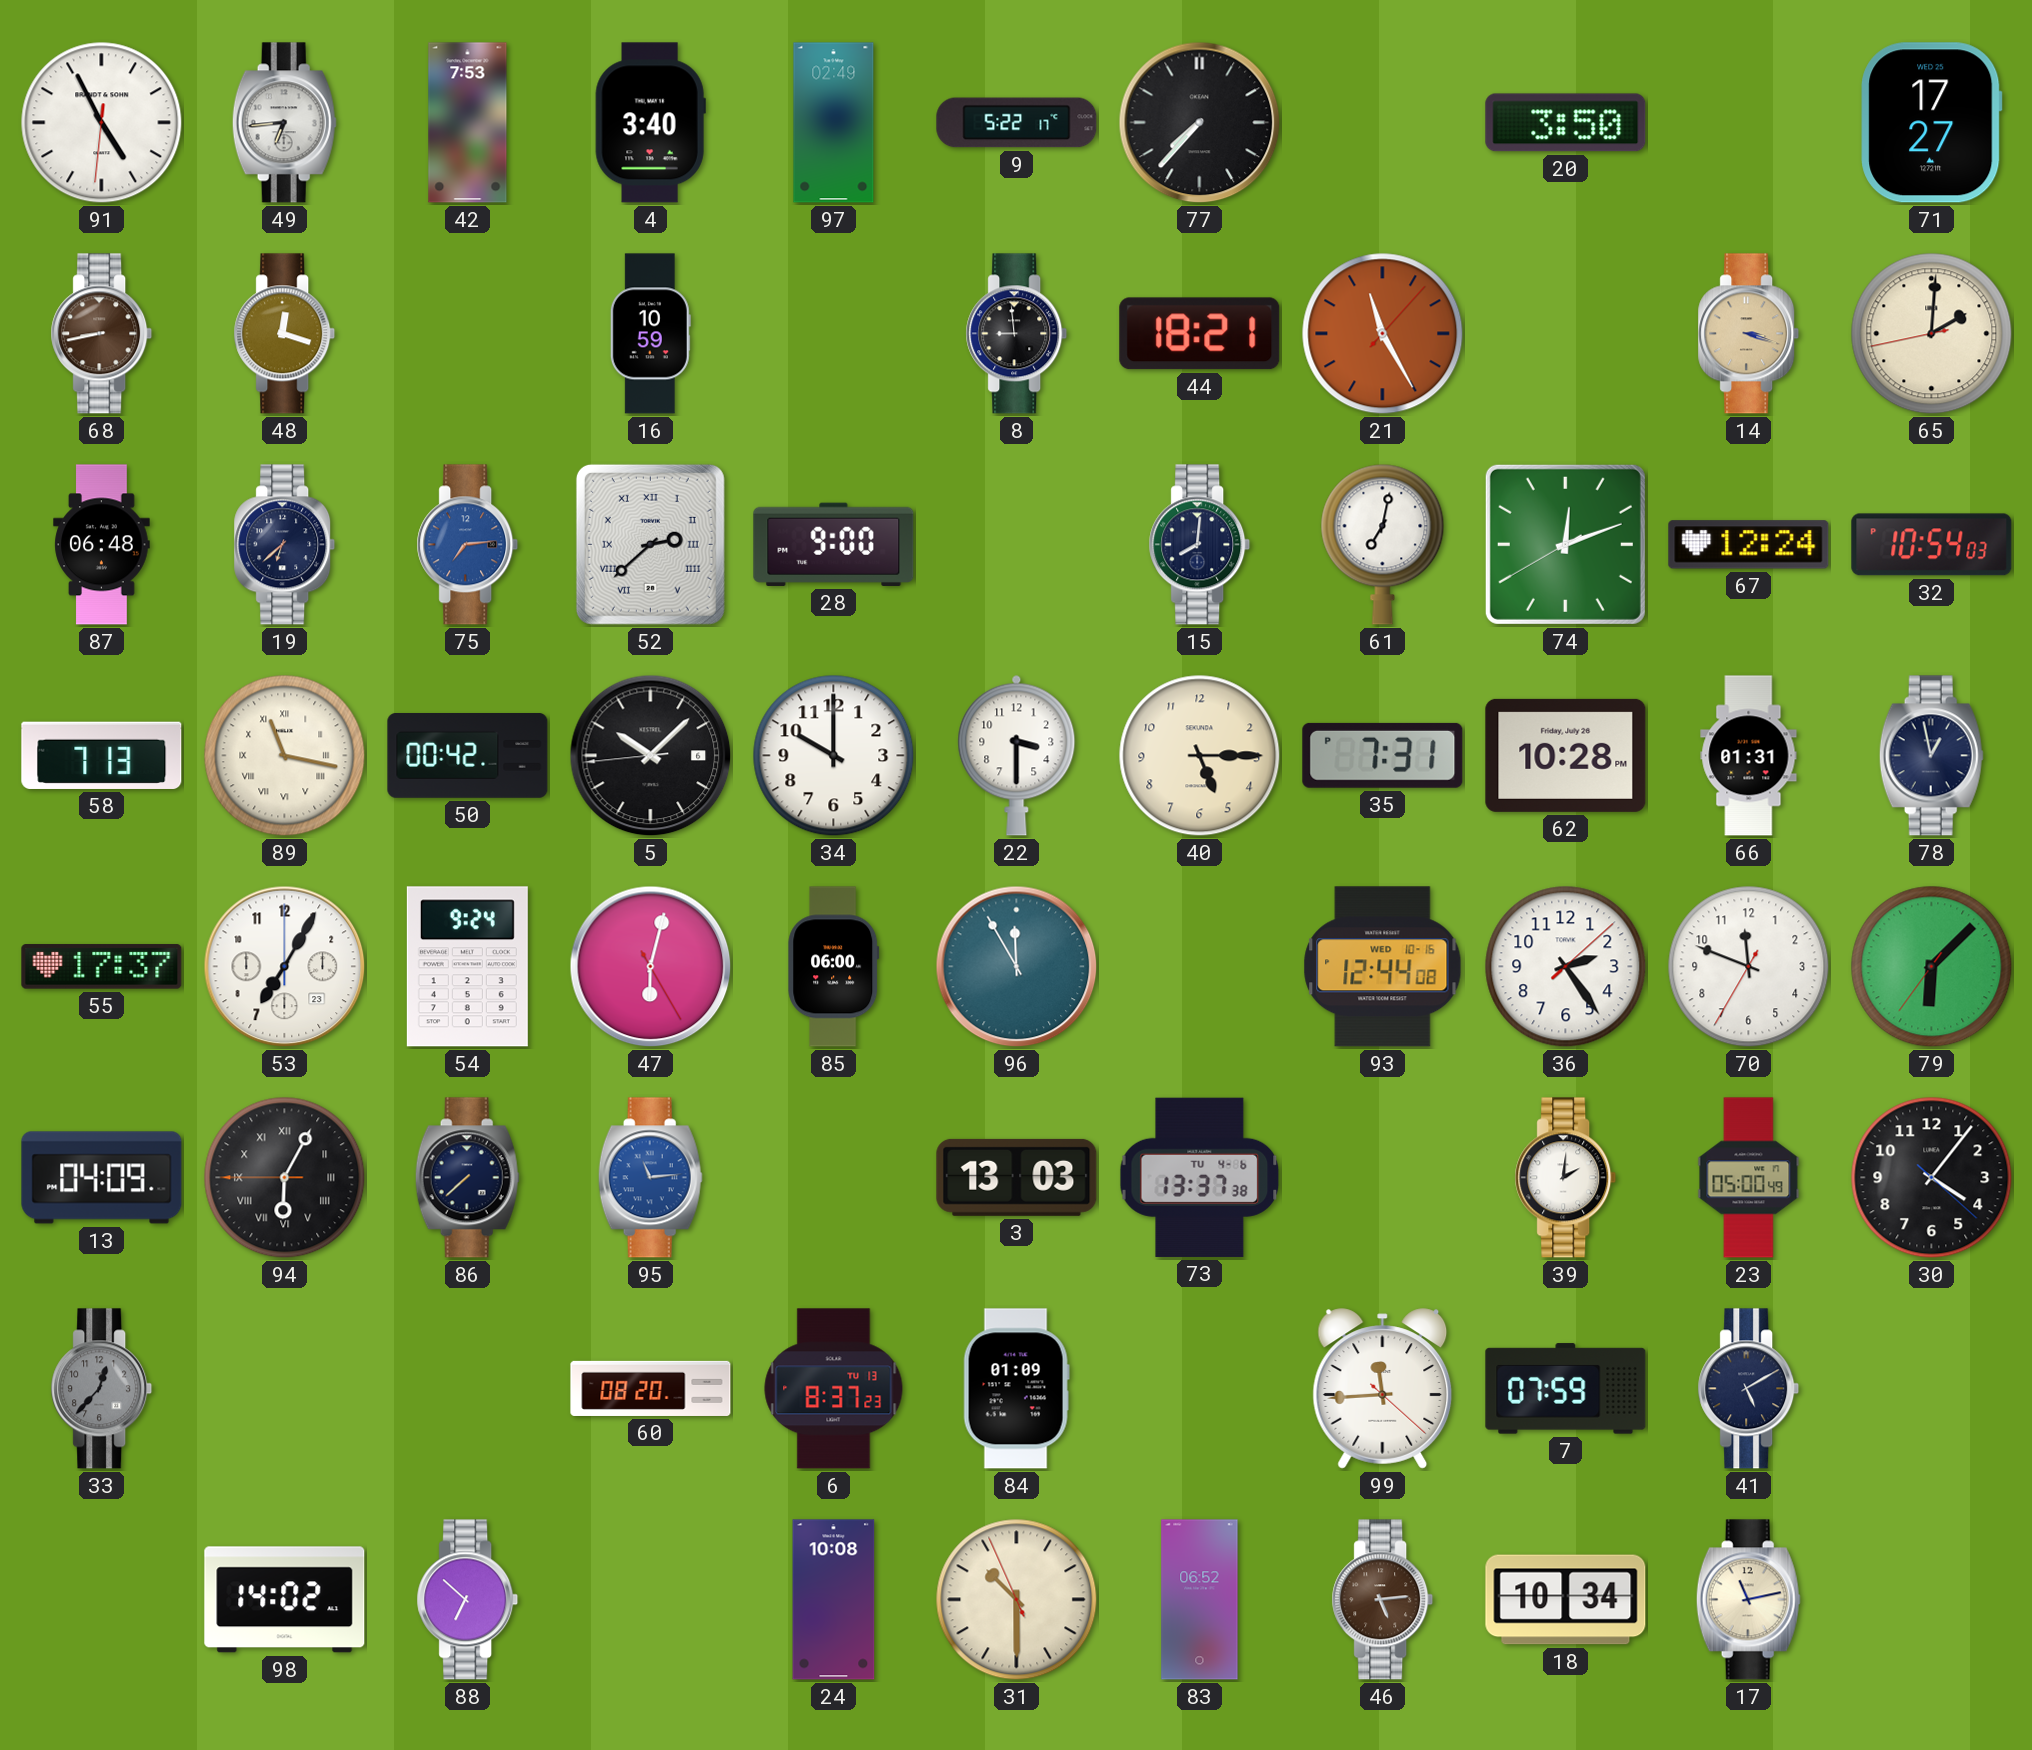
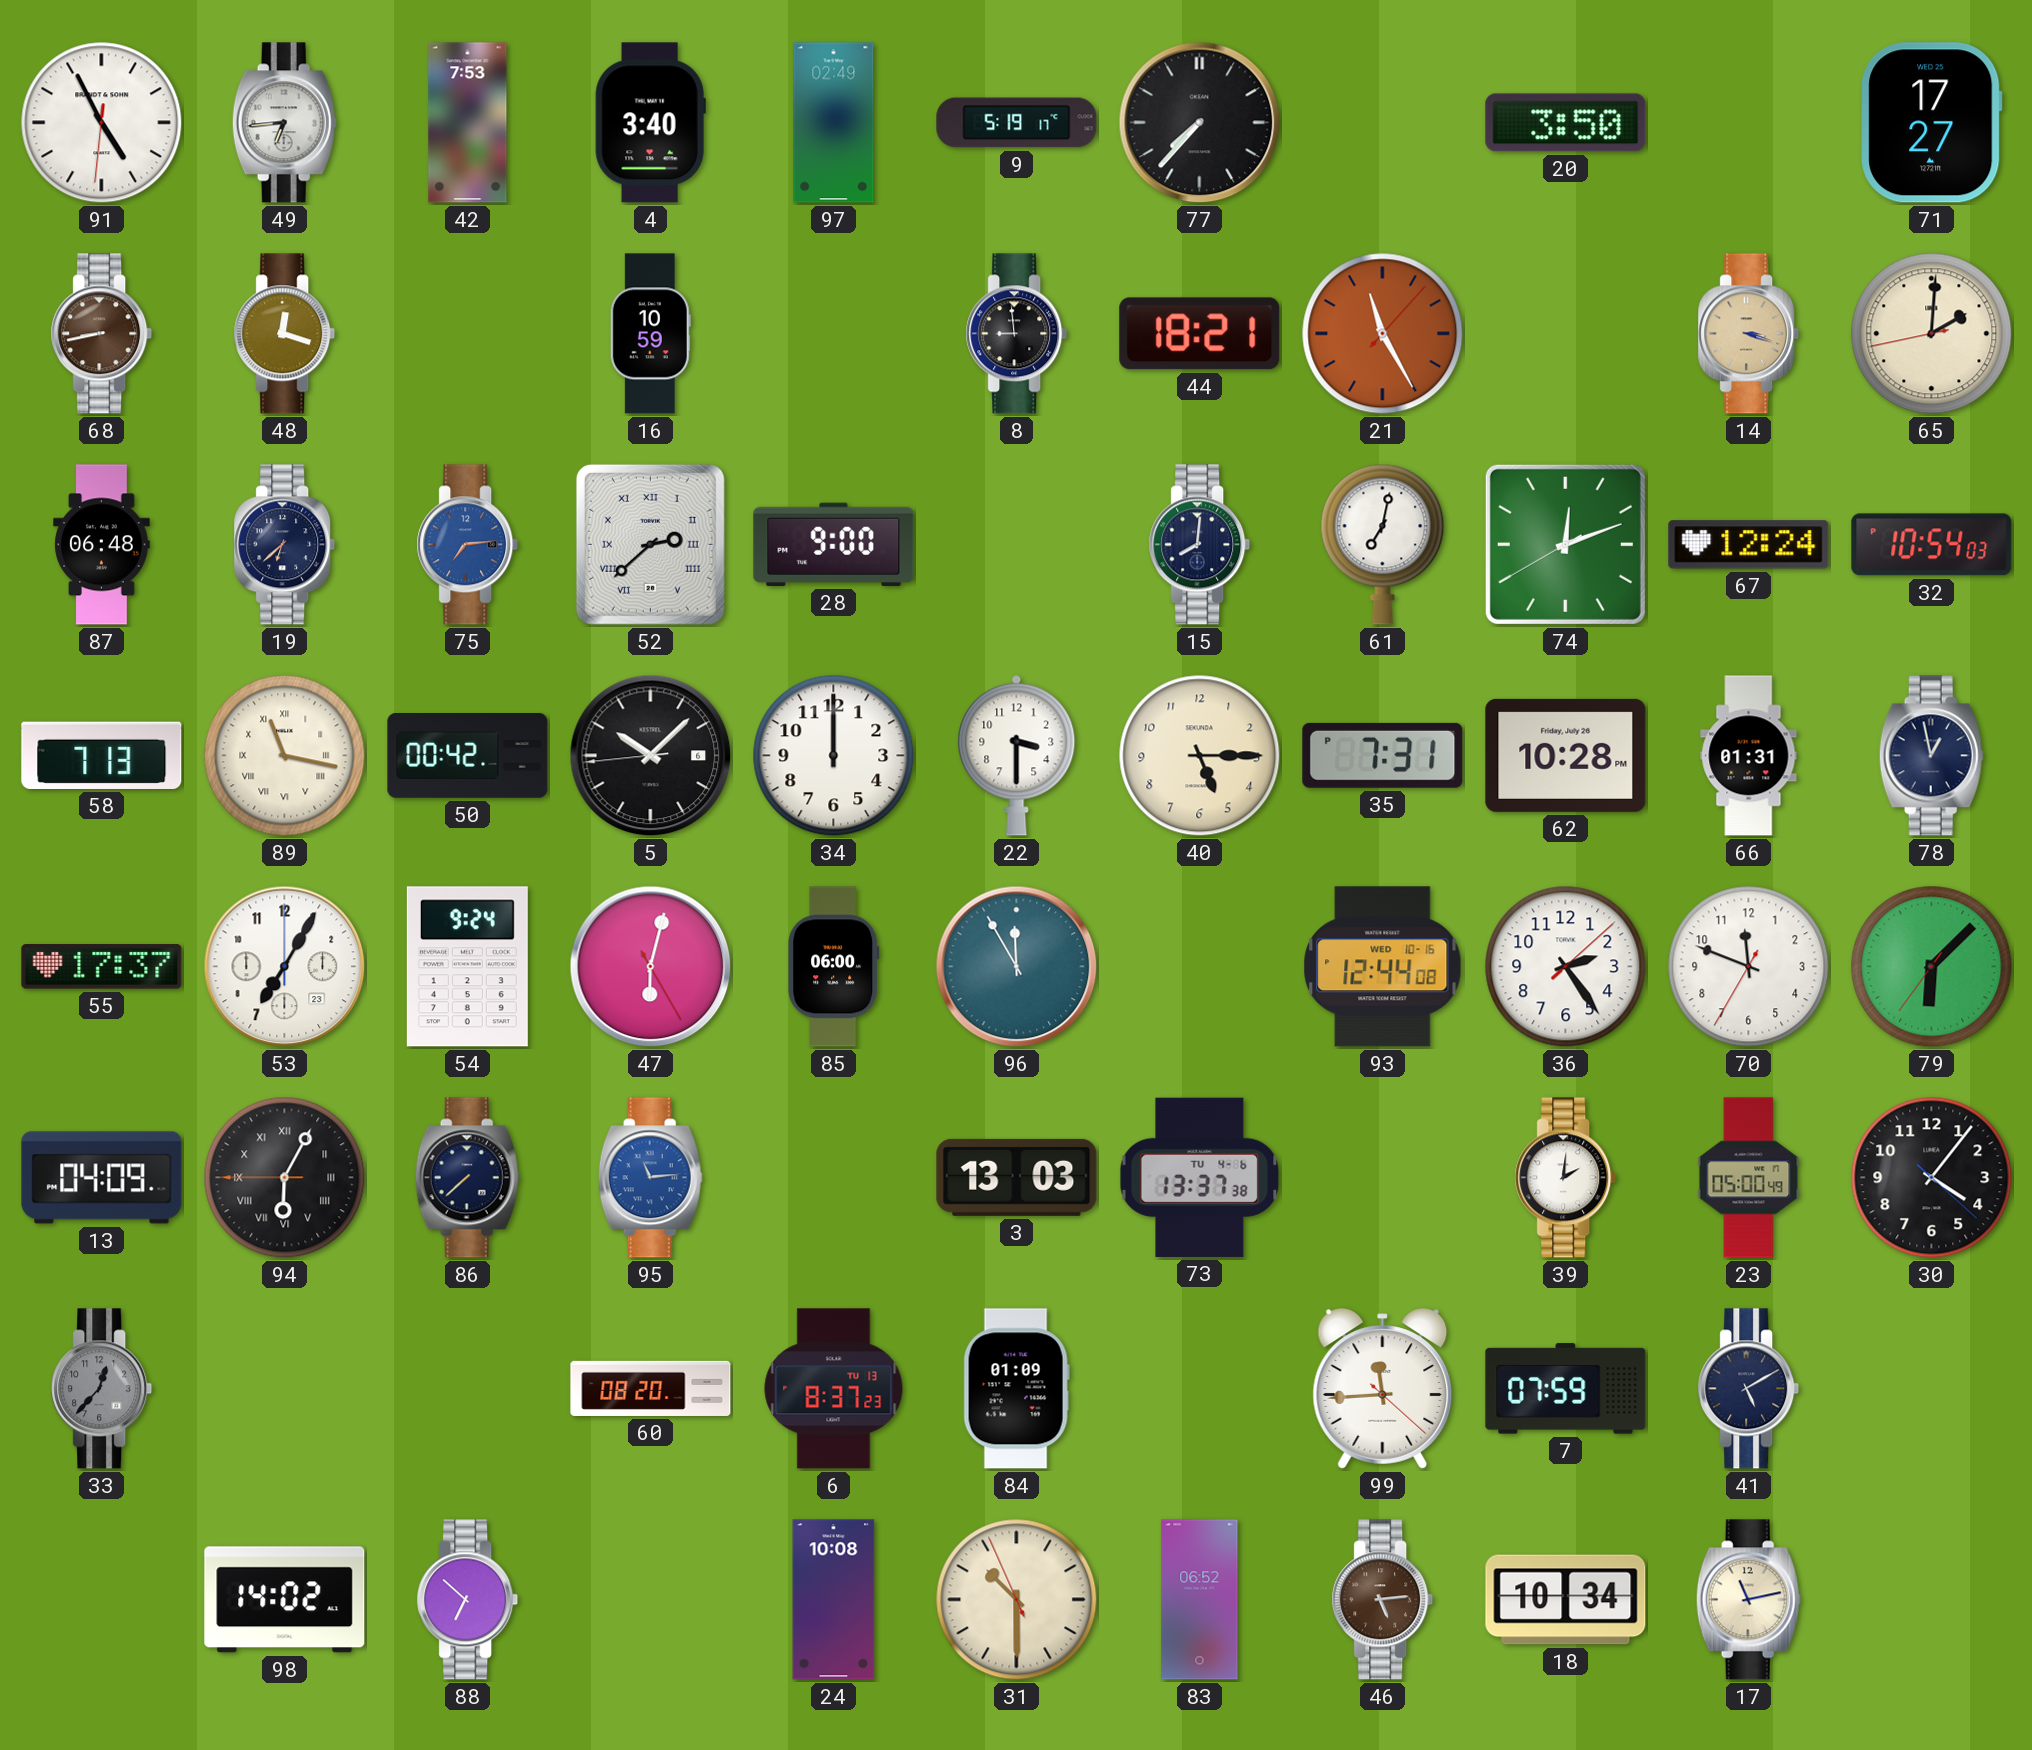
9: 5:22 -> 5:19
34: 10:00 -> 12:00
